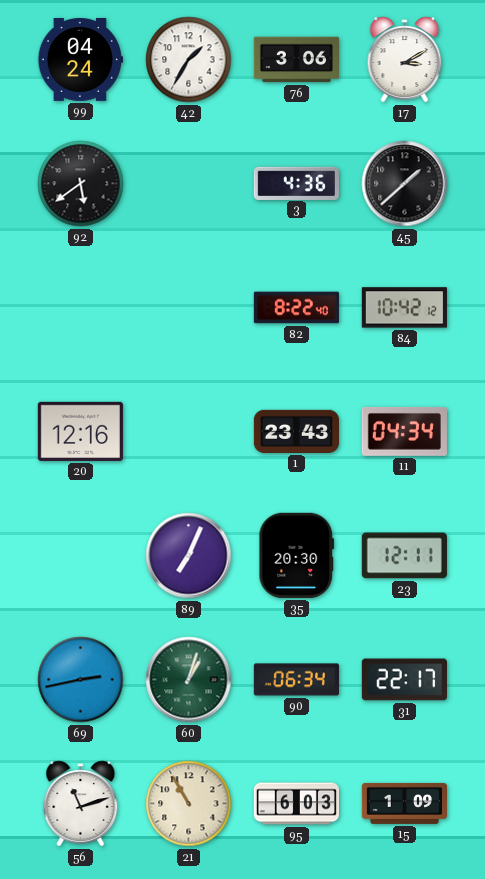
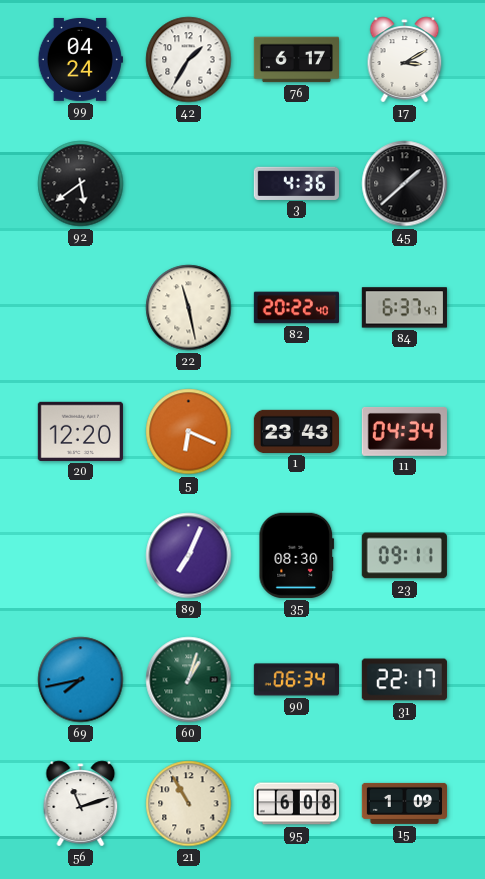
76: 3:06 -> 6:17
22: none -> 11:28
82: 8:22 -> 20:22
84: 10:42 -> 6:37
20: 12:16 -> 12:20
5: none -> 6:19
35: 20:30 -> 08:30
23: 12:11 -> 09:11
69: 2:43 -> 7:43
95: 6:03 -> 6:08
